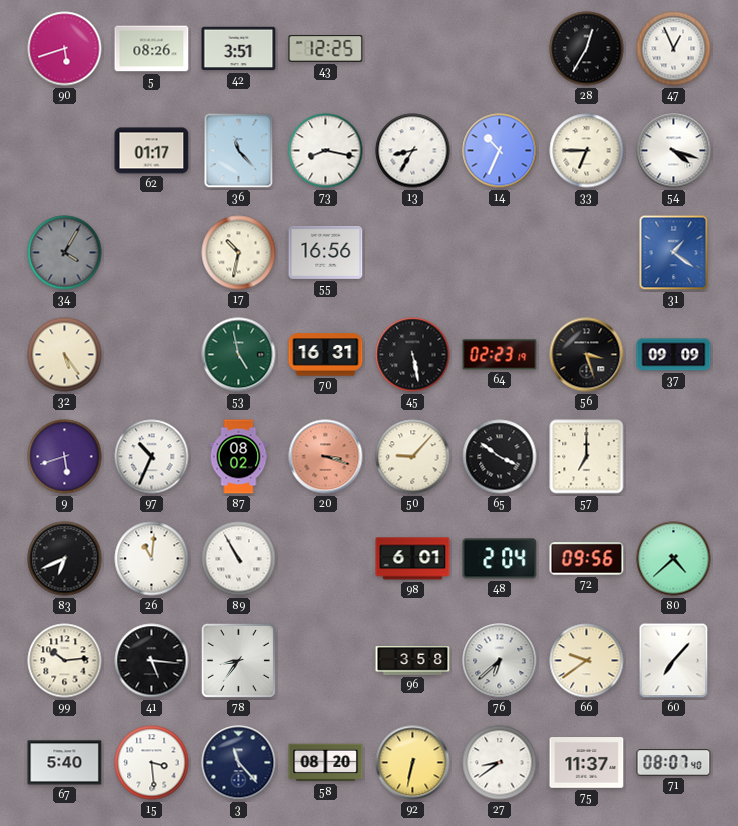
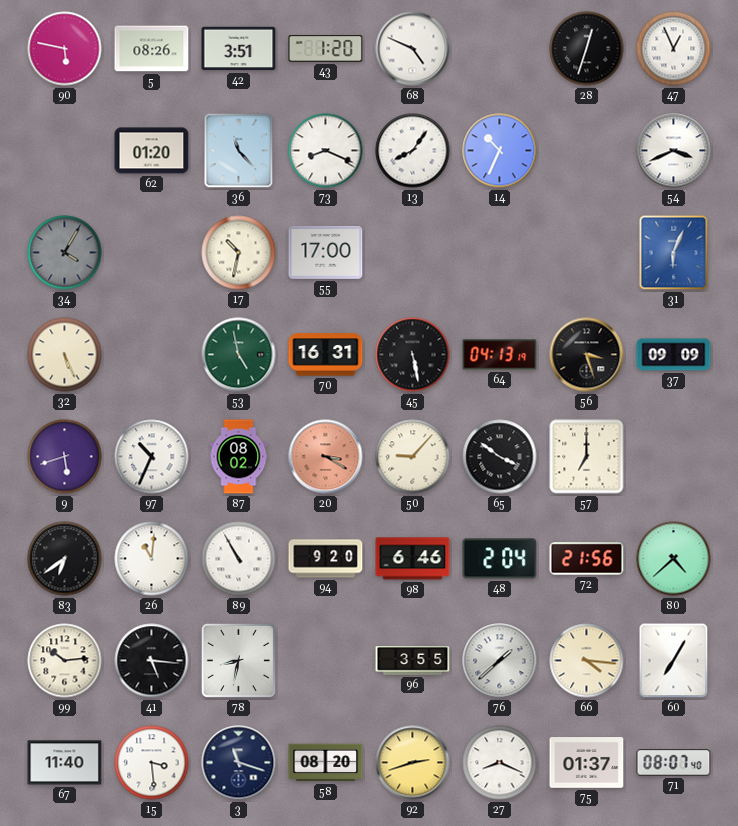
90: 5:42 -> 5:47
43: 12:25 -> 1:20
68: none -> 4:49
28: 12:35 -> 12:33
62: 01:17 -> 01:20
73: 8:17 -> 8:19
13: 8:35 -> 8:06
33: 6:45 -> none
54: 4:18 -> 3:41
55: 16:56 -> 17:00
31: 1:21 -> 6:04
32: 5:24 -> 5:26
64: 02:23 -> 04:13
20: 3:18 -> 3:20
83: 6:41 -> 6:39
94: none -> 9:20
98: 6:01 -> 6:46
72: 09:56 -> 21:56
78: 8:36 -> 8:32
96: 3:58 -> 3:55
76: 6:38 -> 1:38
66: 9:39 -> 4:16
60: 7:07 -> 7:05
67: 5:40 -> 11:40
3: 11:23 -> 11:18
92: 6:32 -> 2:42
27: 8:39 -> 8:19
75: 11:37 -> 01:37
